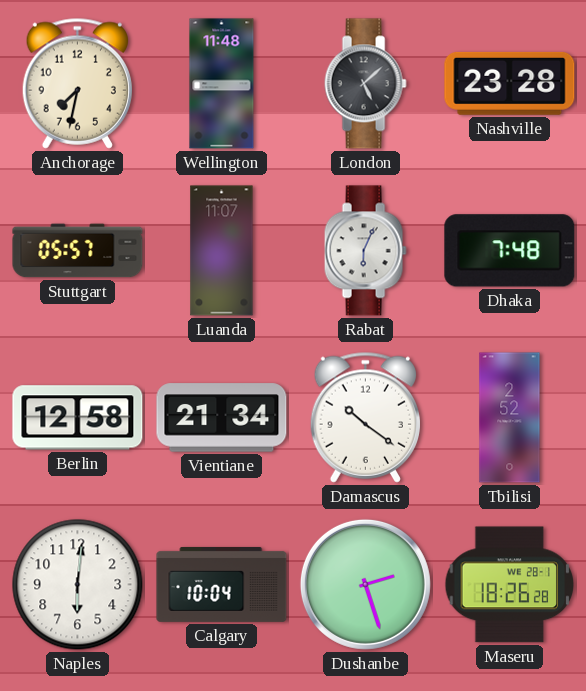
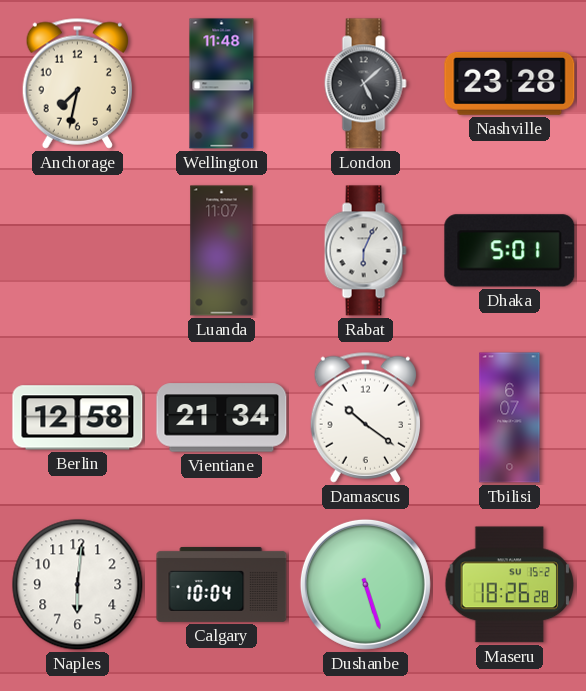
Stuttgart: 05:57 -> none
Dhaka: 7:48 -> 5:01
Tbilisi: 2:52 -> 6:07
Dushanbe: 2:27 -> 5:27
Maseru date: WE 28-1 -> SU 15-2
